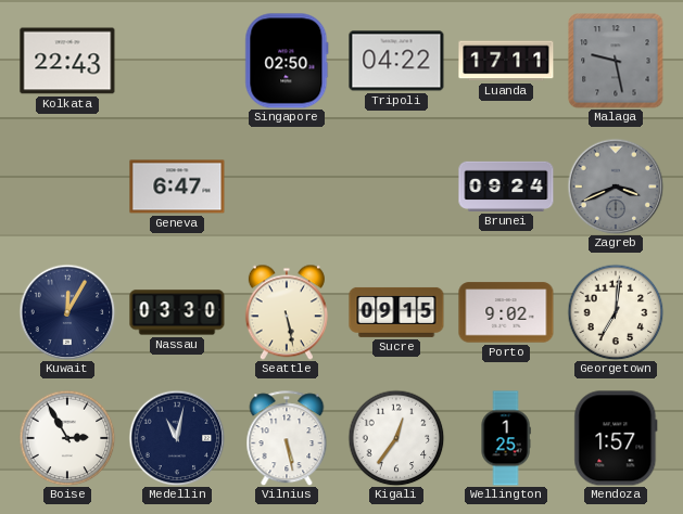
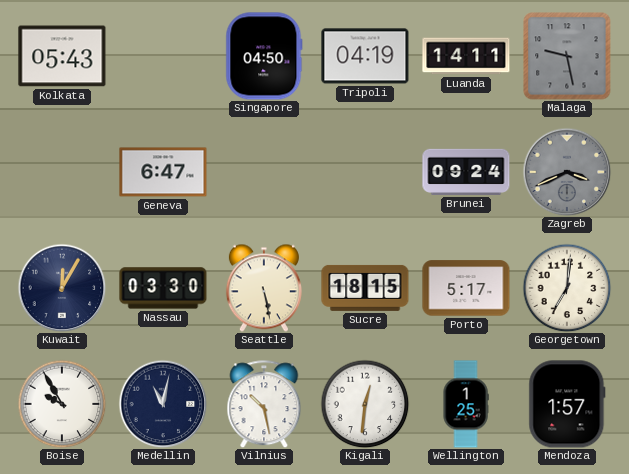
Kolkata: 22:43 -> 05:43
Singapore: 02:50 -> 04:50
Tripoli: 04:22 -> 04:19
Luanda: 17:11 -> 14:11
Sucre: 09:15 -> 18:15
Porto: 9:02 -> 5:17
Boise: 2:55 -> 9:55
Vilnius: 5:28 -> 10:28
Kigali: 12:36 -> 12:31
